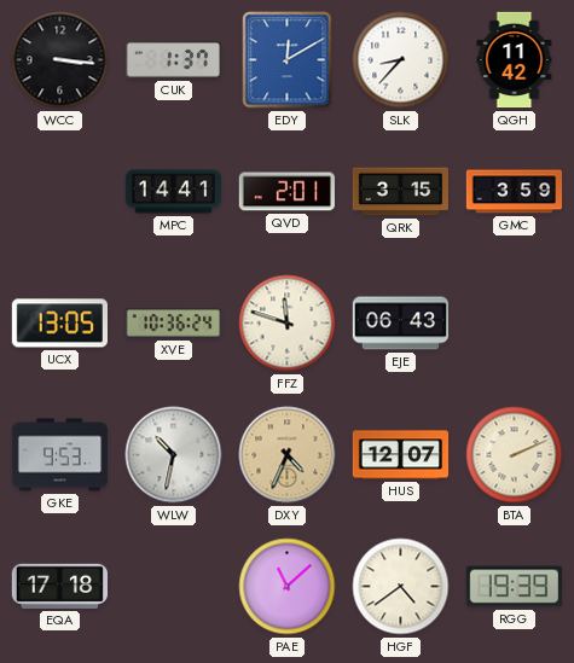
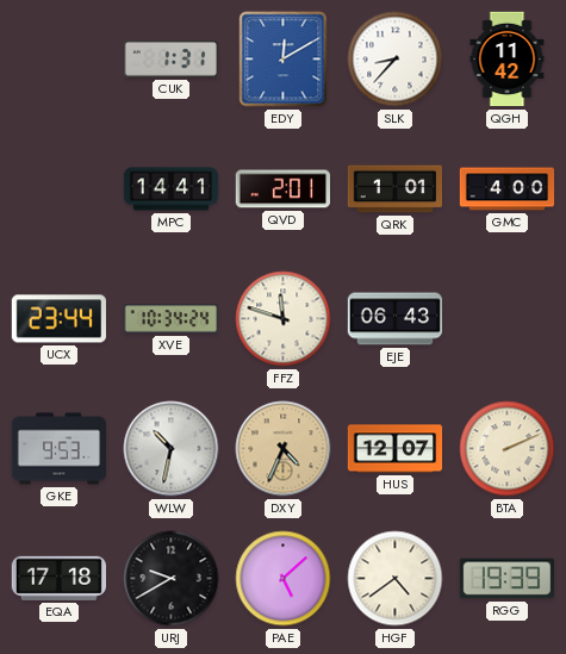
WCC: 3:16 -> none
CUK: 1:37 -> 1:31
QRK: 3:15 -> 1:01
GMC: 3:59 -> 4:00
UCX: 13:05 -> 23:44
XVE: 10:36 -> 10:34
URJ: none -> 9:40
PAE: 11:08 -> 5:08
